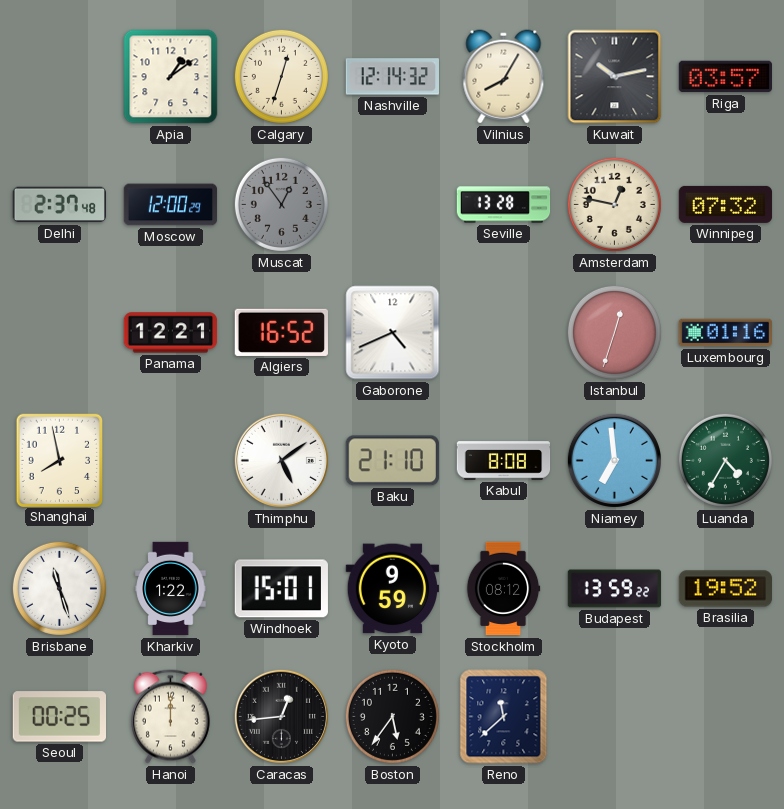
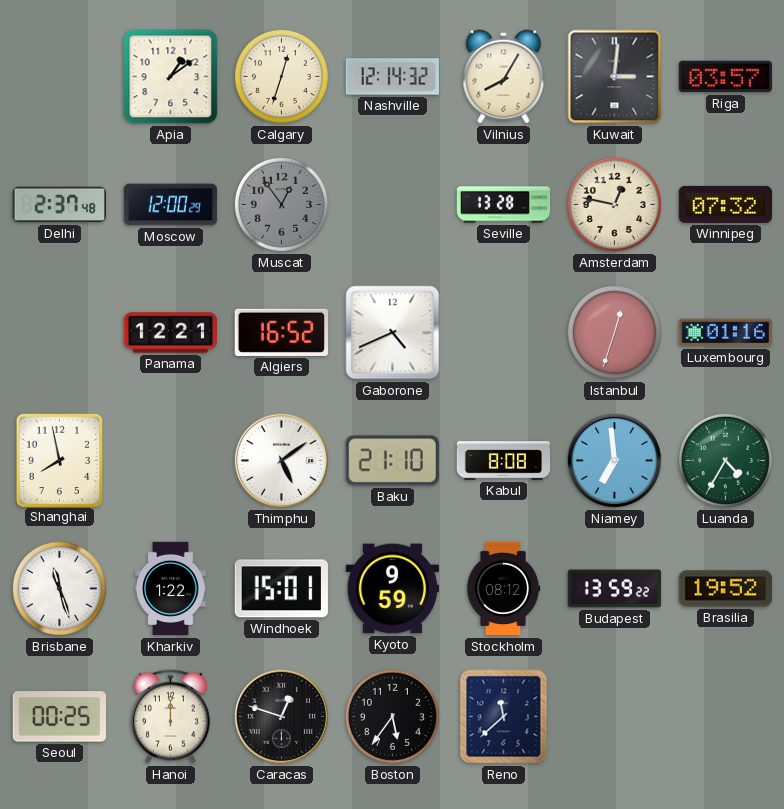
Kuwait: 10:13 -> 3:01
Caracas: 12:44 -> 12:48
